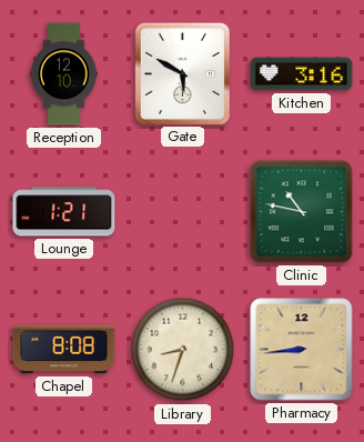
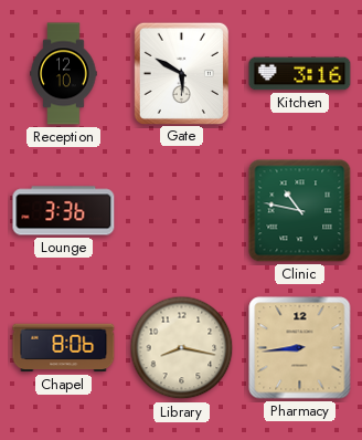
Lounge: 1:21 -> 3:36
Chapel: 8:08 -> 8:06
Library: 8:33 -> 8:17
